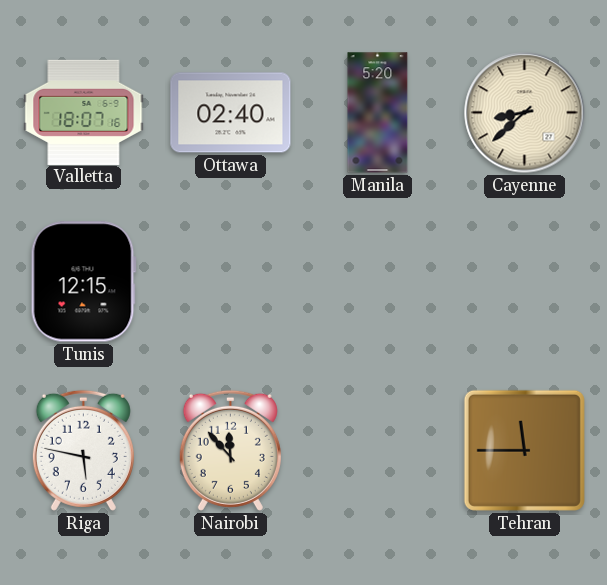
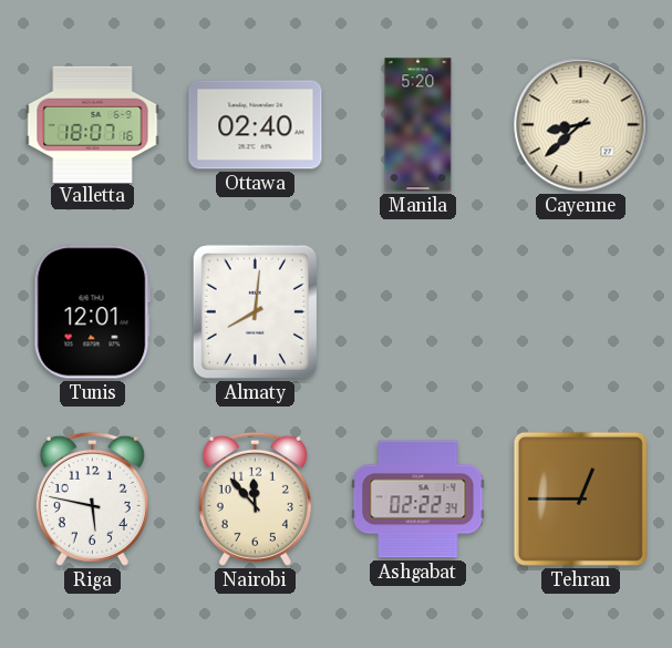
Tunis: 12:15 -> 12:01
Almaty: none -> 8:01
Ashgabat: none -> 02:22
Tehran: 11:45 -> 12:45
